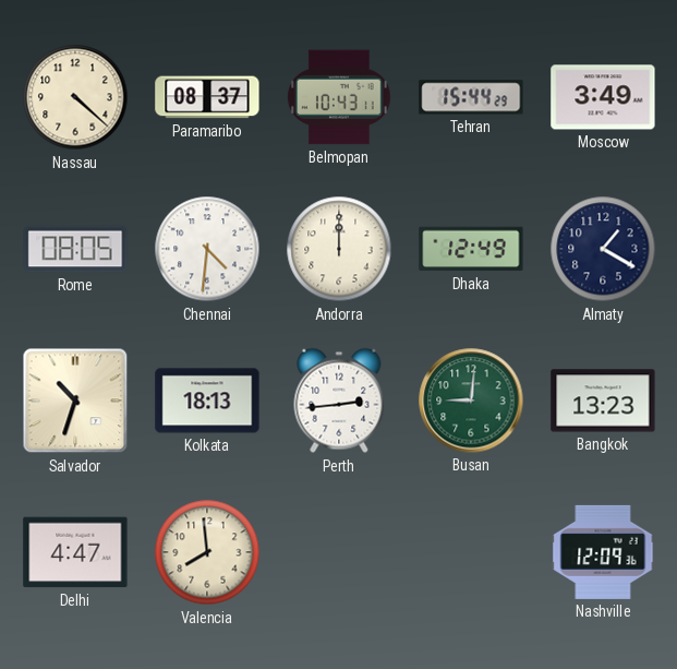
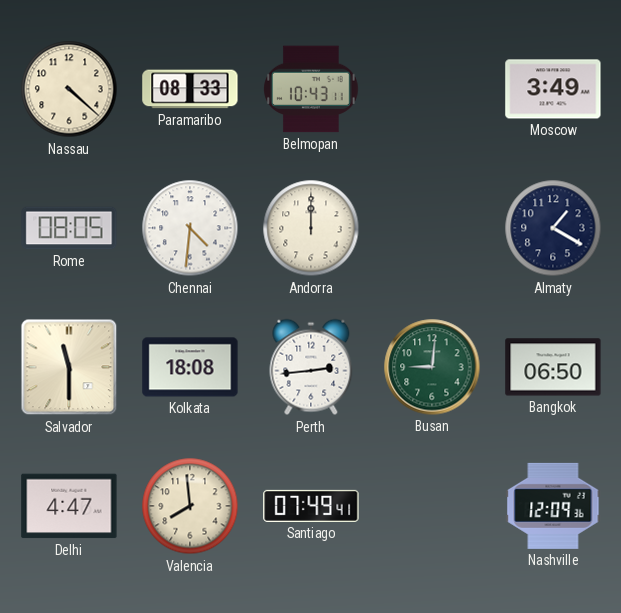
Paramaribo: 08:37 -> 08:33
Tehran: 15:44 -> none
Dhaka: 12:49 -> none
Salvador: 10:33 -> 11:30
Kolkata: 18:13 -> 18:08
Bangkok: 13:23 -> 06:50
Santiago: none -> 07:49
